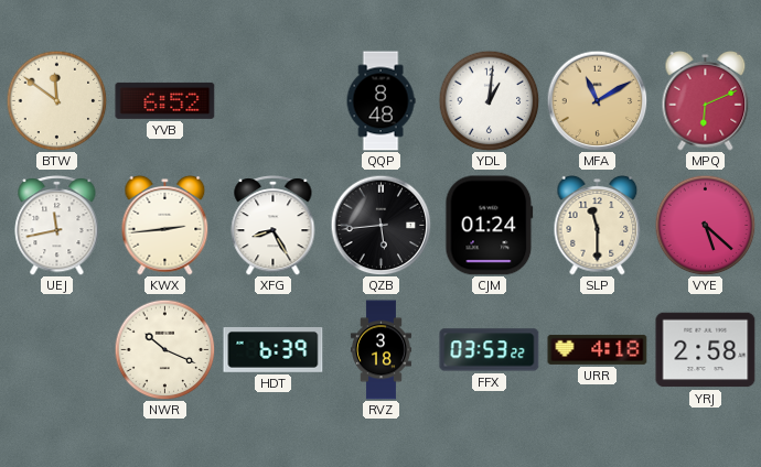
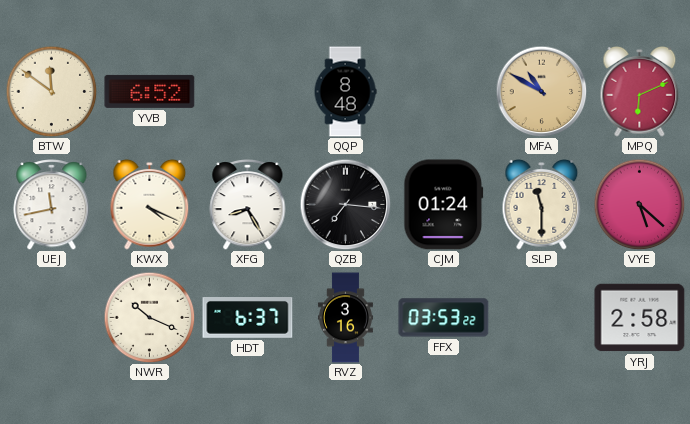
YDL: 1:01 -> none
MFA: 11:10 -> 10:50
KWX: 2:44 -> 4:19
QZB: 5:44 -> 7:16
HDT: 6:39 -> 6:37
RVZ: 3:18 -> 3:16
URR: 4:18 -> none
